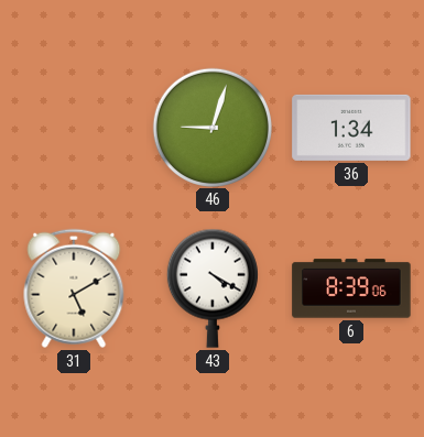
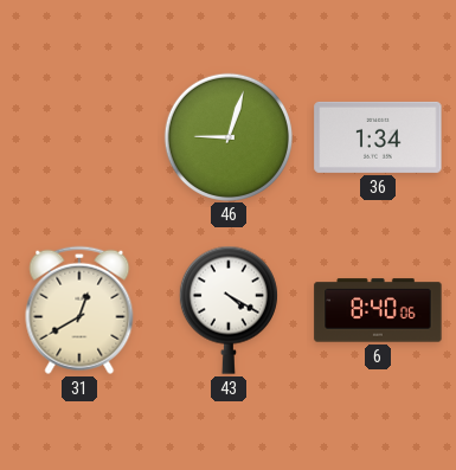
31: 5:10 -> 12:40
6: 8:39 -> 8:40
